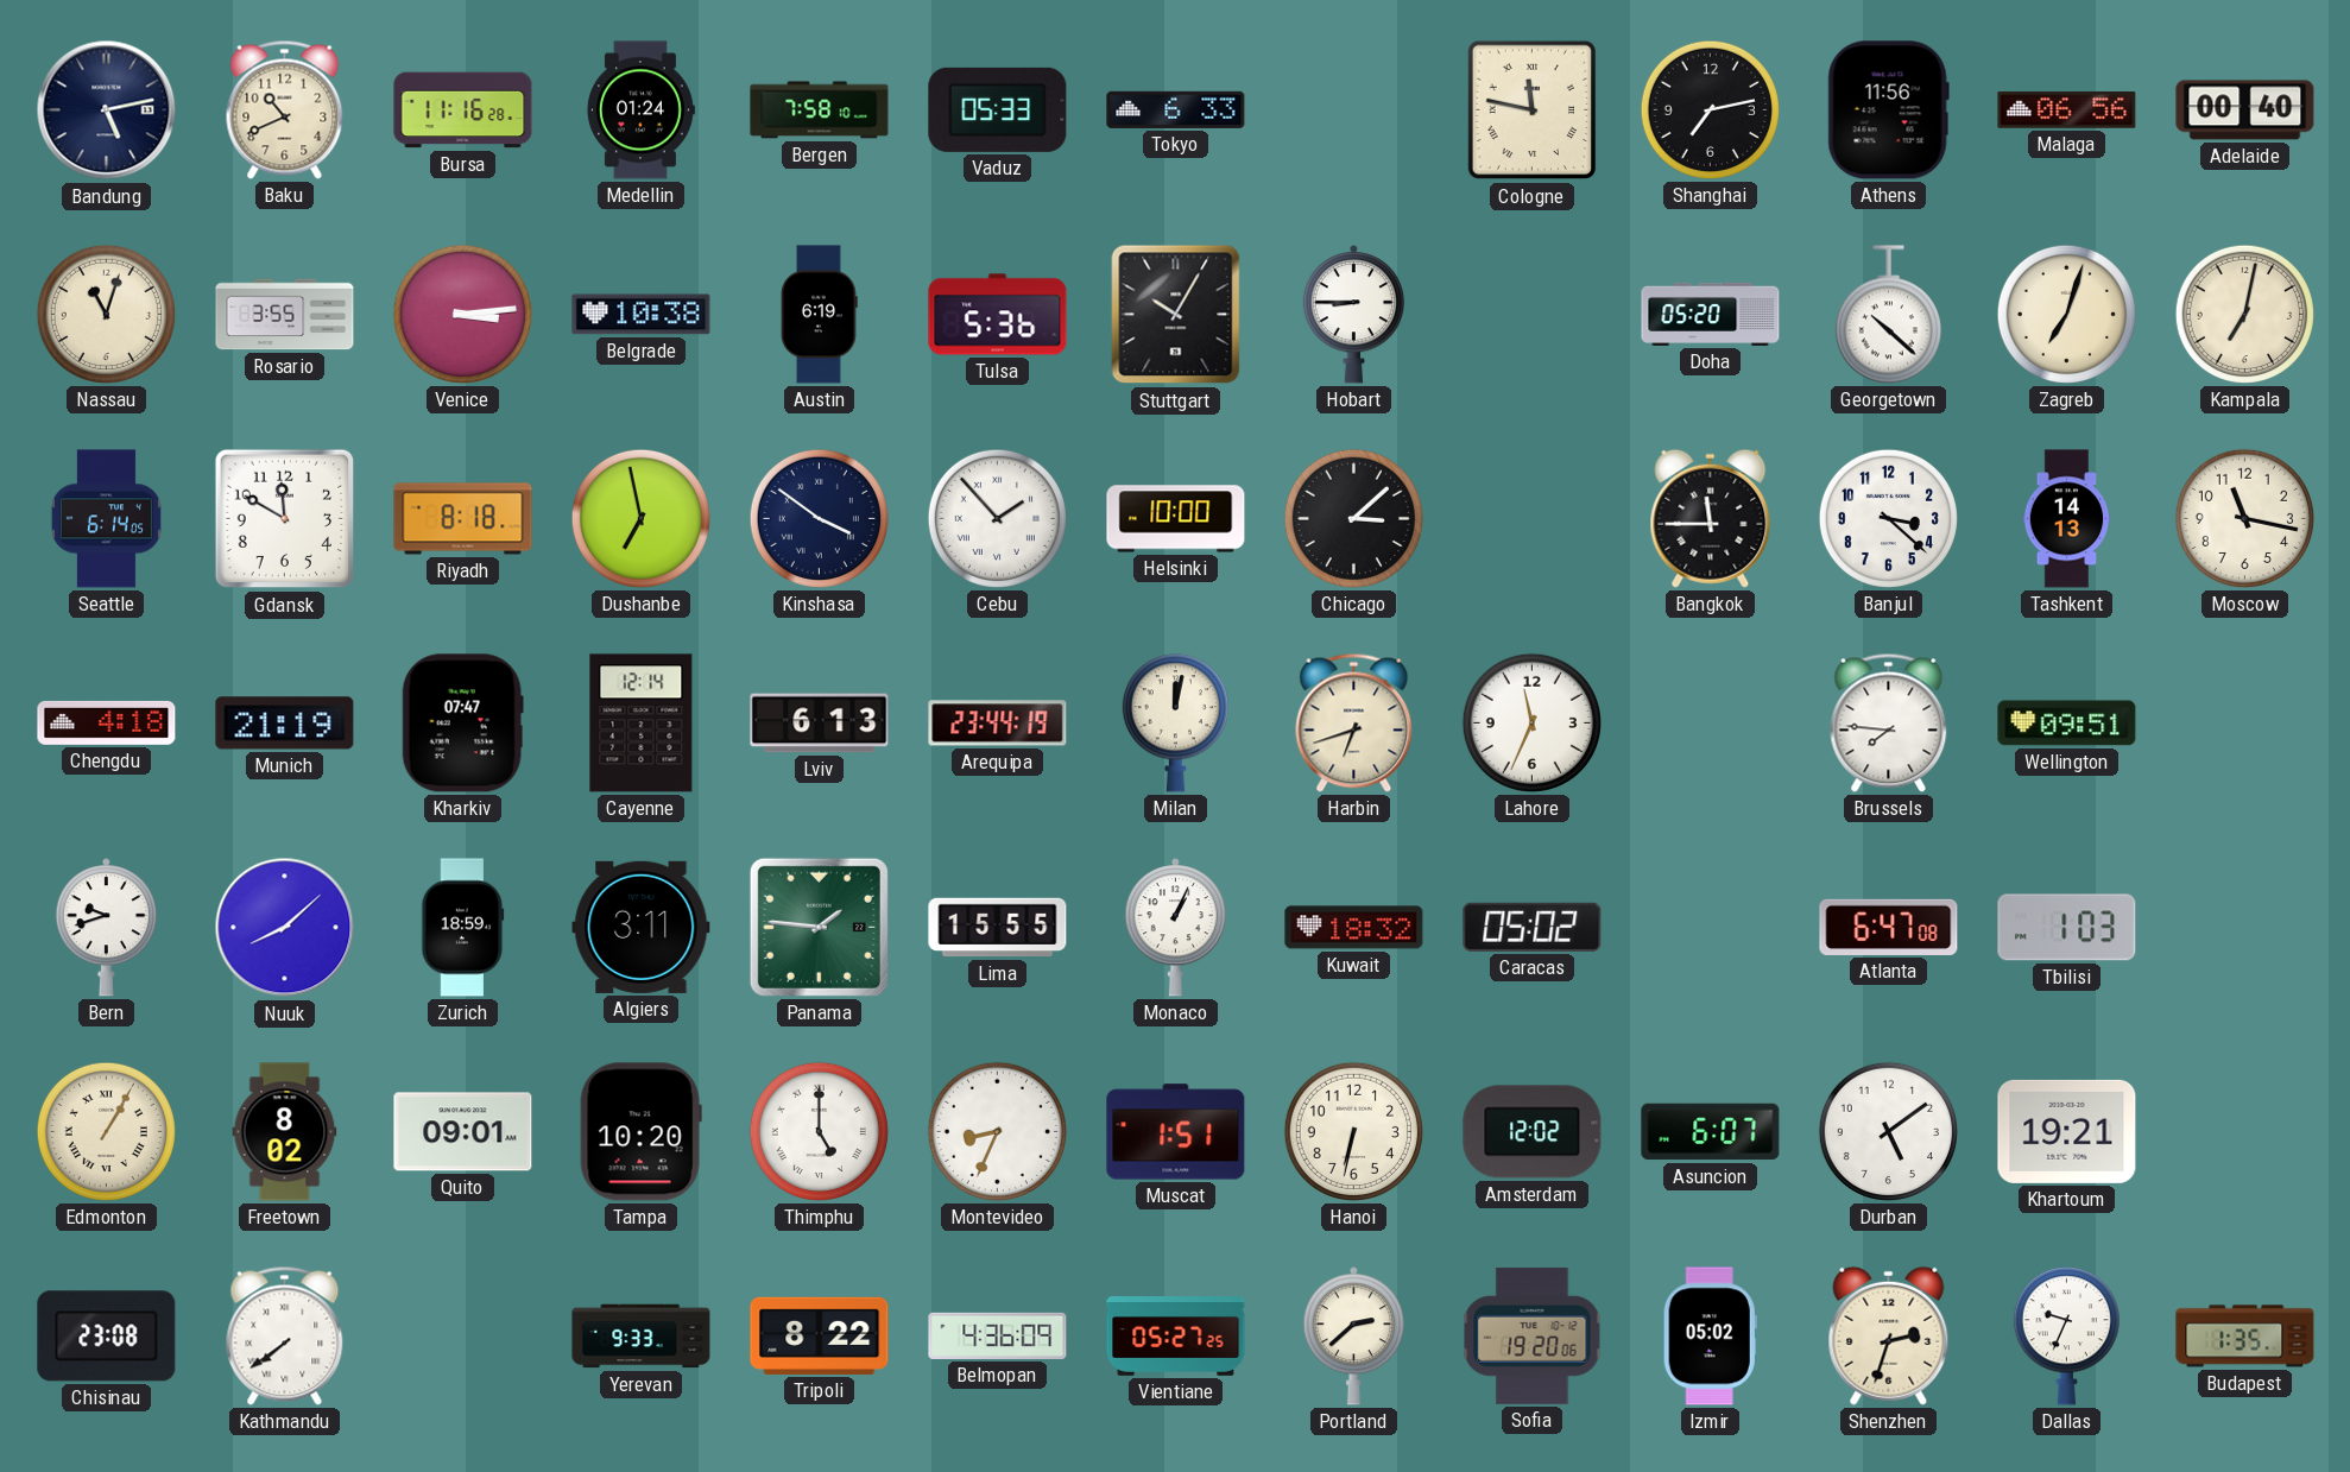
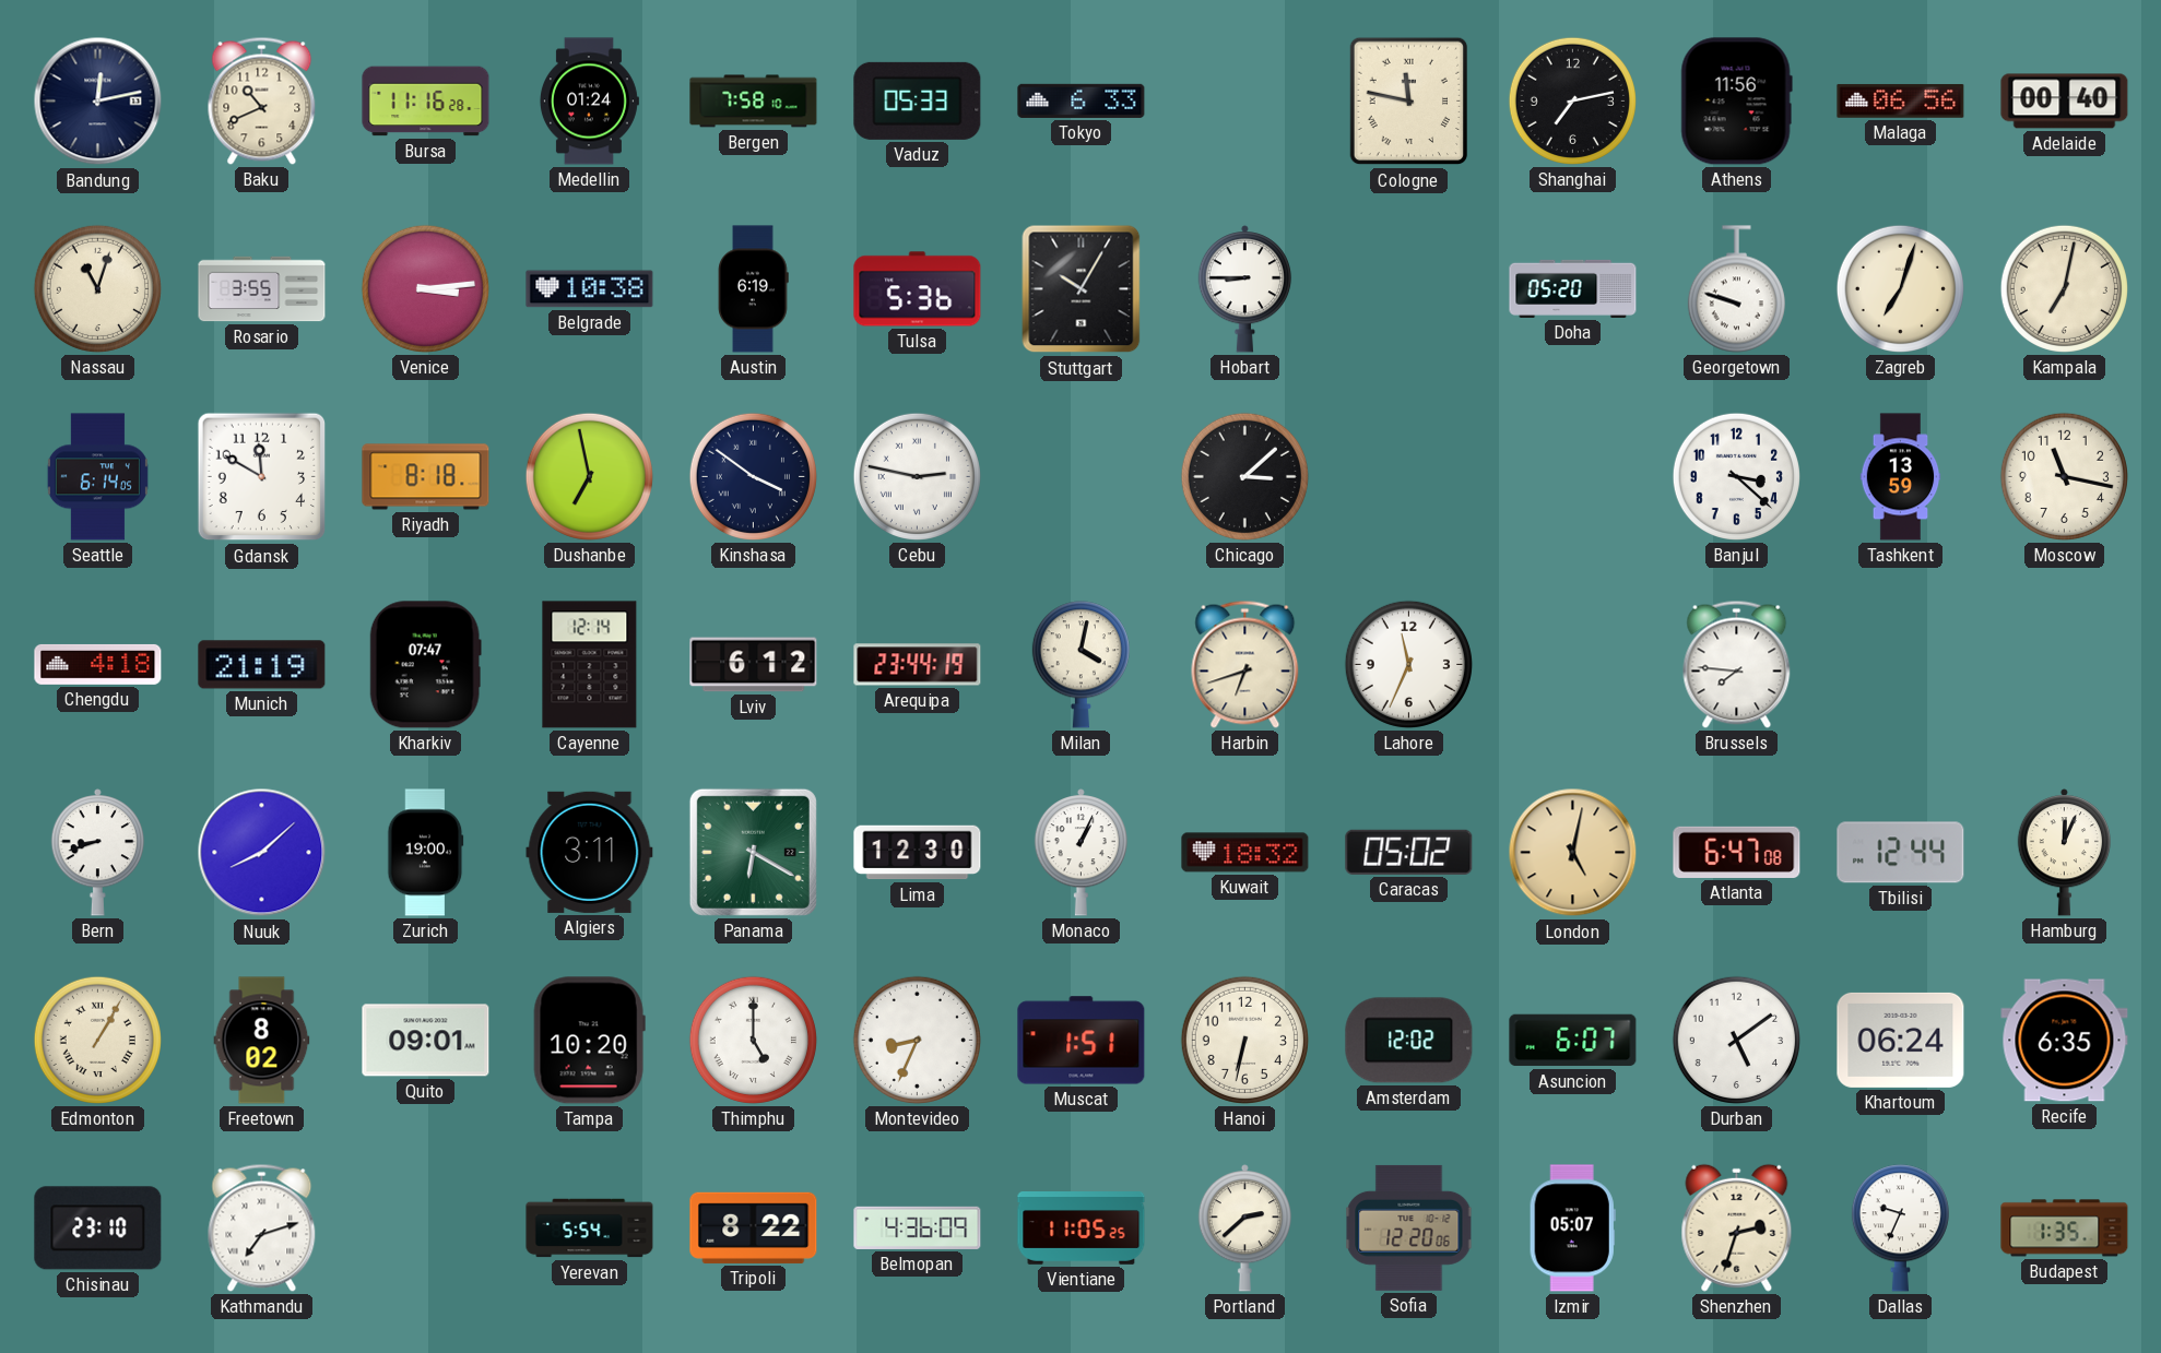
Bandung: 5:13 -> 12:13
Georgetown: 10:22 -> 9:48
Cebu: 1:53 -> 2:47
Helsinki: 10:00 -> none
Bangkok: 11:45 -> none
Tashkent: 14:13 -> 13:59
Lviv: 6:13 -> 6:12
Milan: 12:02 -> 4:02
Wellington: 09:51 -> none
Bern: 9:42 -> 8:42
Zurich: 18:59 -> 19:00
Panama: 1:46 -> 6:20
Lima: 15:55 -> 12:30
London: none -> 5:02
Tbilisi: 1:03 -> 12:44
Hamburg: none -> 12:04
Khartoum: 19:21 -> 06:24
Recife: none -> 6:35
Chisinau: 23:08 -> 23:10
Kathmandu: 7:39 -> 7:12
Yerevan: 9:33 -> 5:54
Vientiane: 05:27 -> 11:05
Sofia: 19:20 -> 12:20
Izmir: 05:02 -> 05:07
